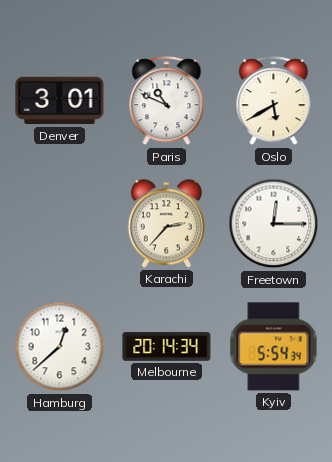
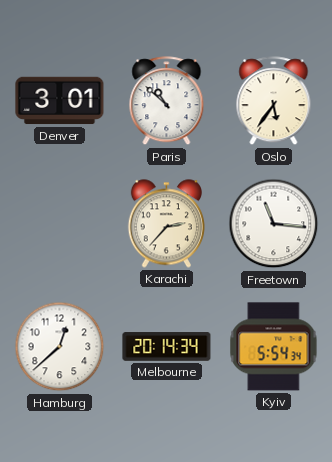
Paris: 10:49 -> 10:52
Oslo: 5:40 -> 5:36
Freetown: 12:15 -> 11:16
